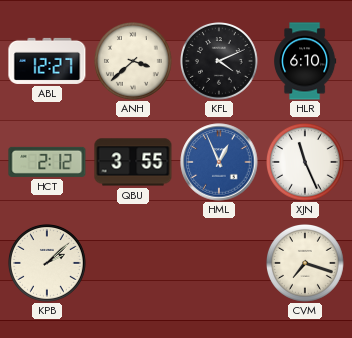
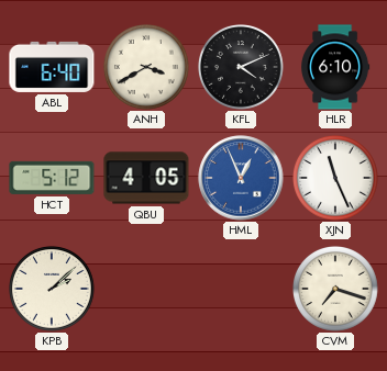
ABL: 12:27 -> 6:40
ANH: 3:38 -> 3:40
HCT: 2:12 -> 5:12
QBU: 3:55 -> 4:05
